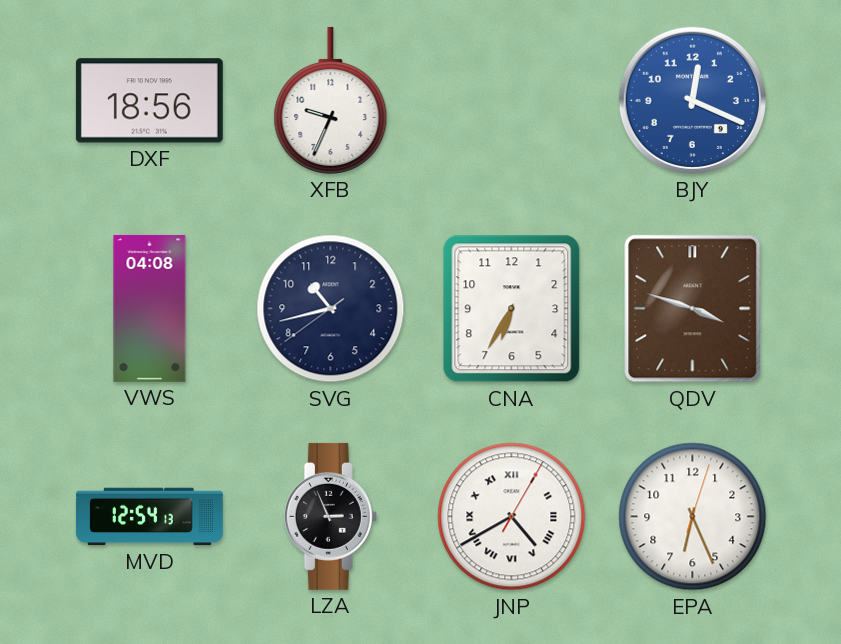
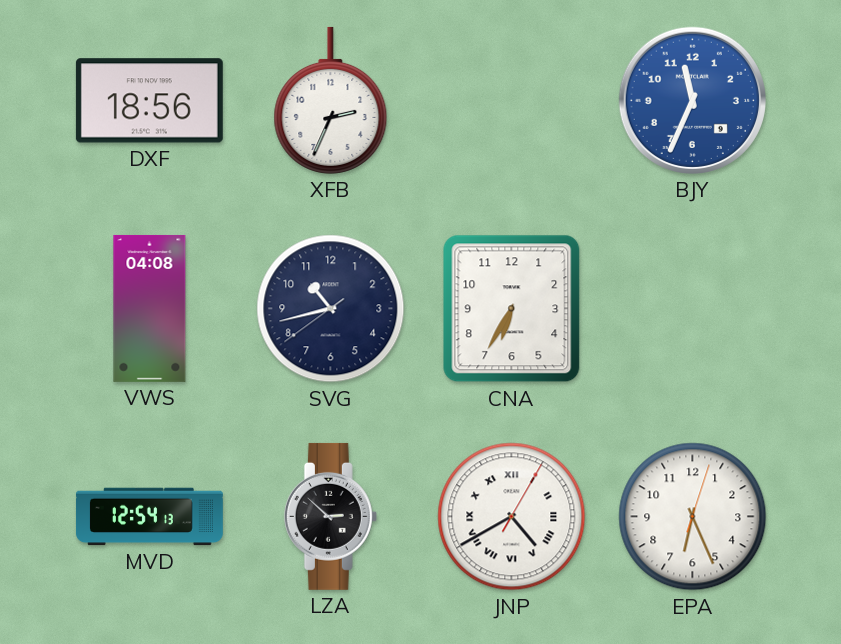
XFB: 9:34 -> 2:34
BJY: 12:19 -> 11:34
QDV: 3:48 -> none
LZA: 2:56 -> 2:52
